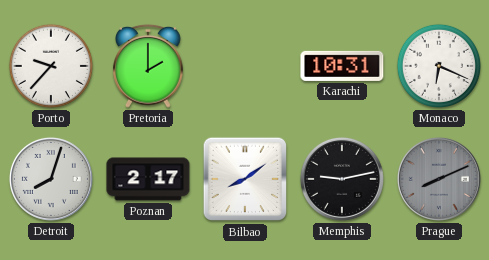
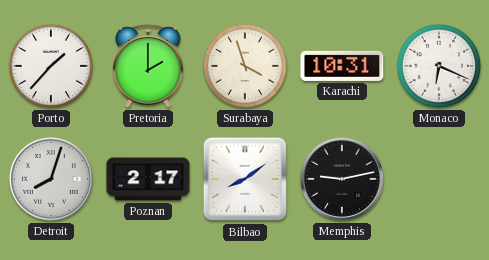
Porto: 9:37 -> 1:37
Surabaya: none -> 3:57
Prague: 8:11 -> none
